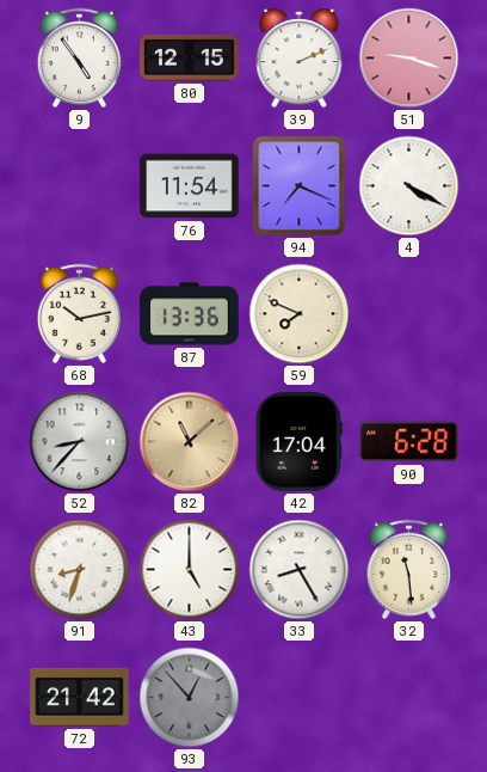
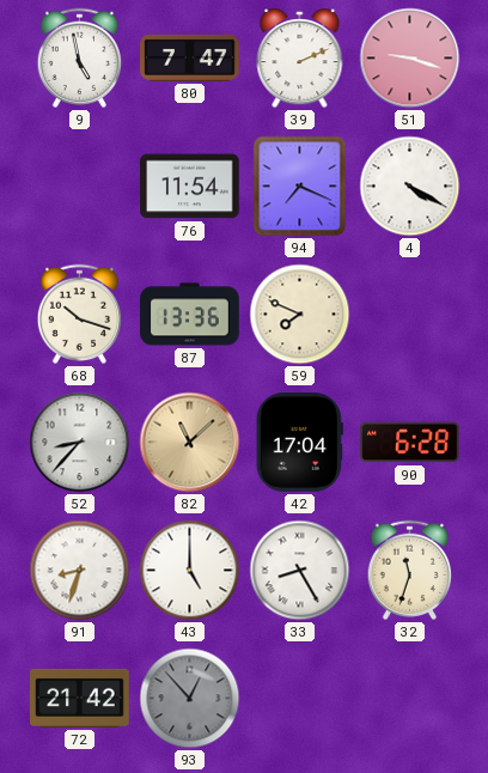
9: 4:54 -> 4:58
80: 12:15 -> 7:47
68: 10:13 -> 10:18
32: 11:29 -> 11:33
